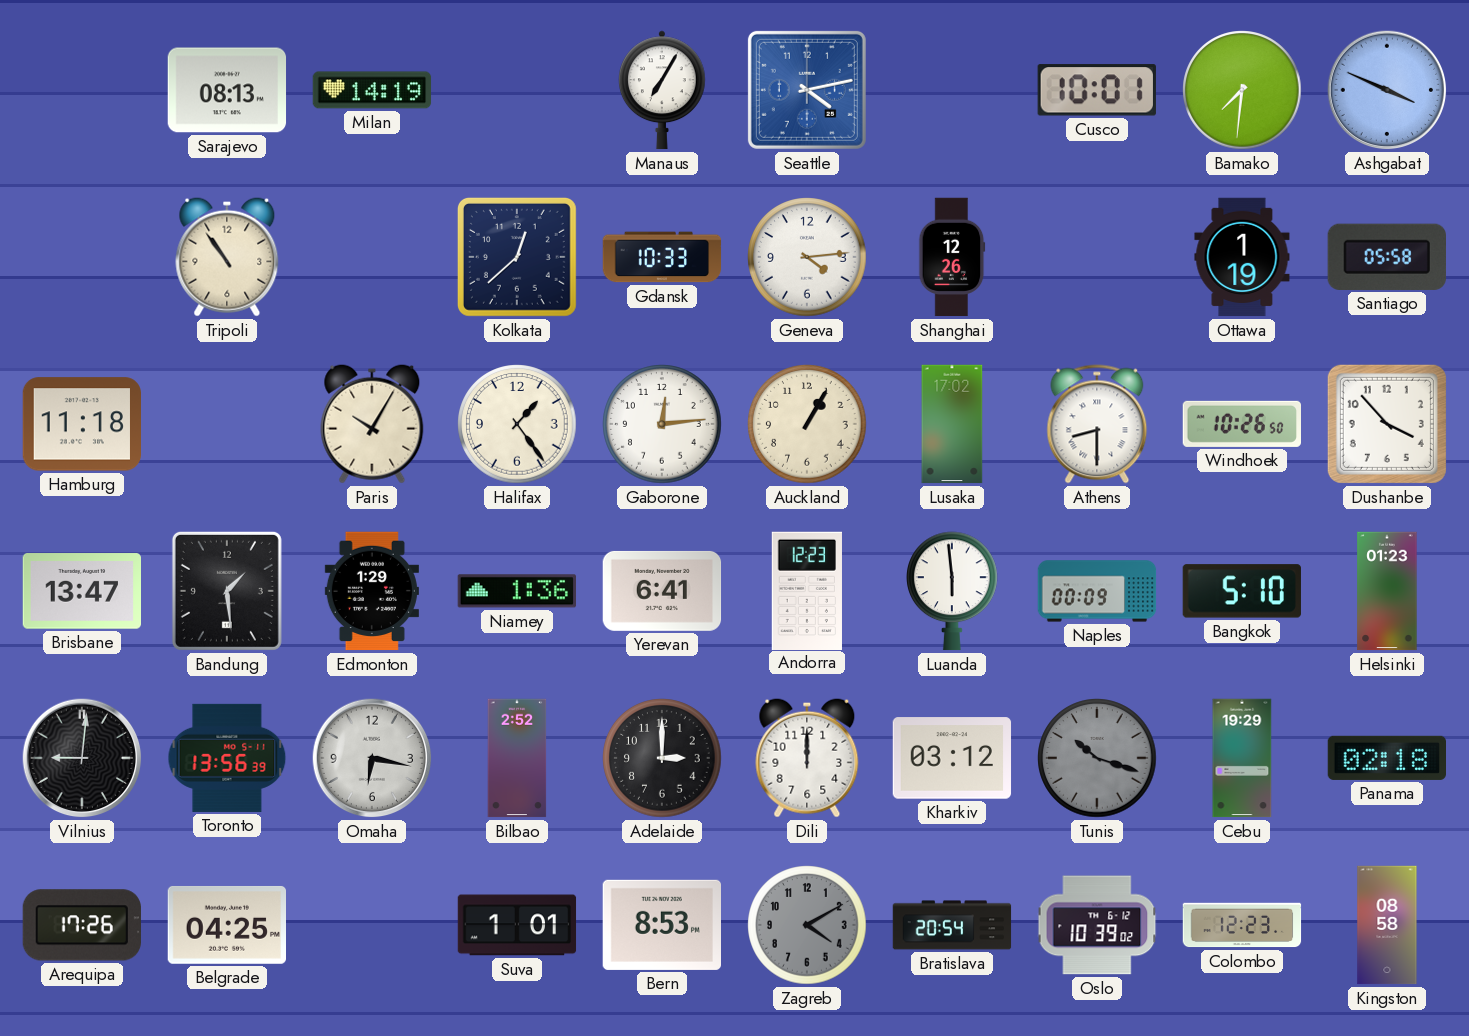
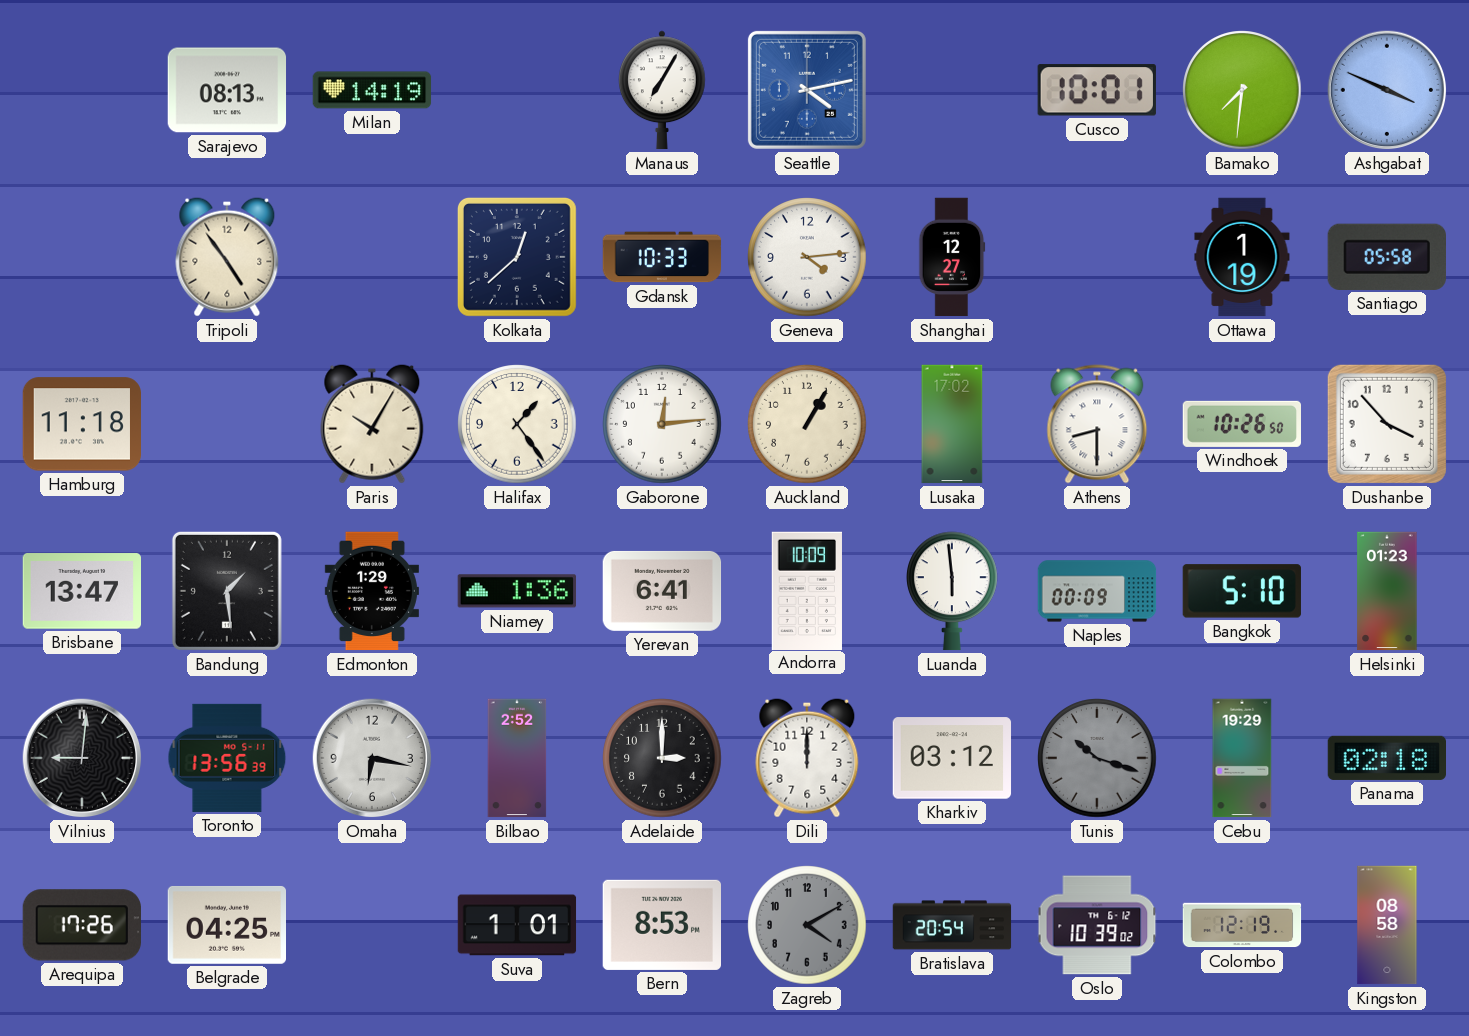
Tripoli: 10:54 -> 4:54
Shanghai: 12:26 -> 12:27
Andorra: 12:23 -> 10:09
Colombo: 12:23 -> 12:19
